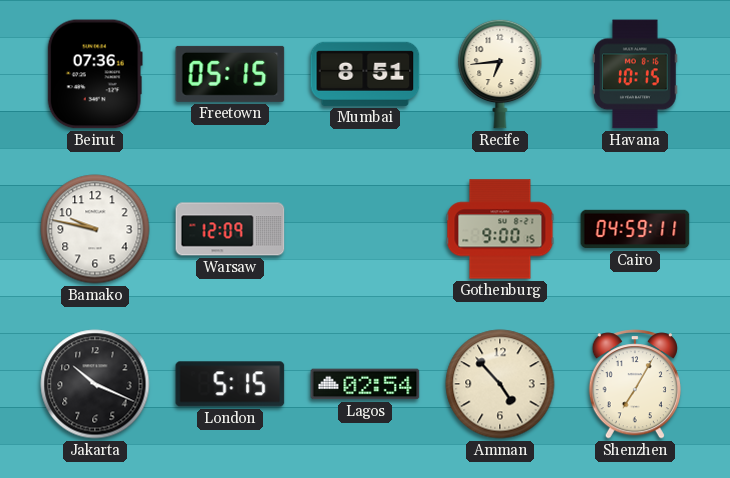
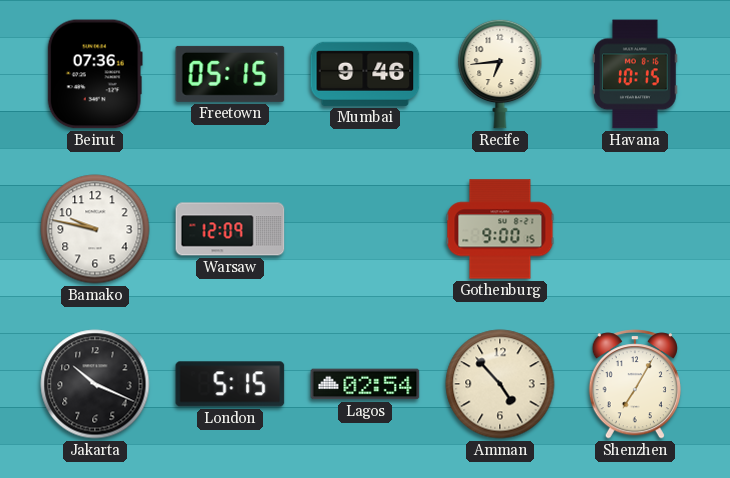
Mumbai: 8:51 -> 9:46
Cairo: 04:59 -> none
